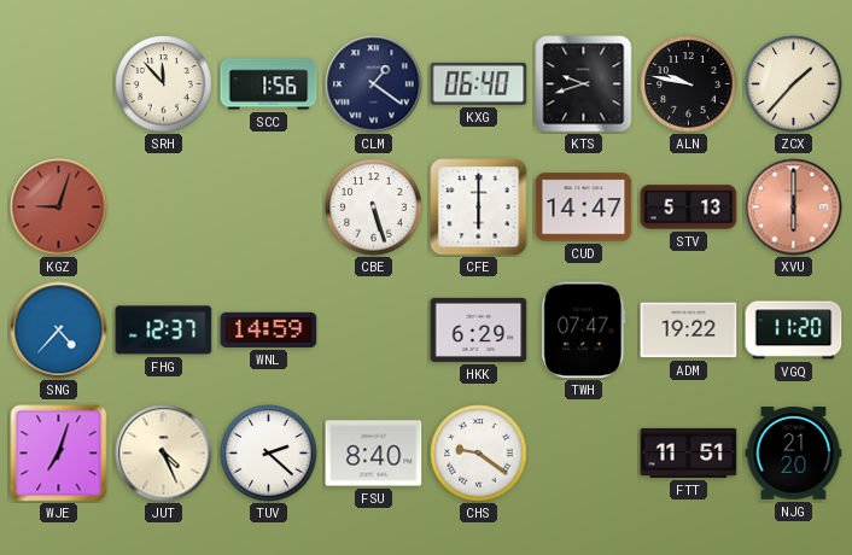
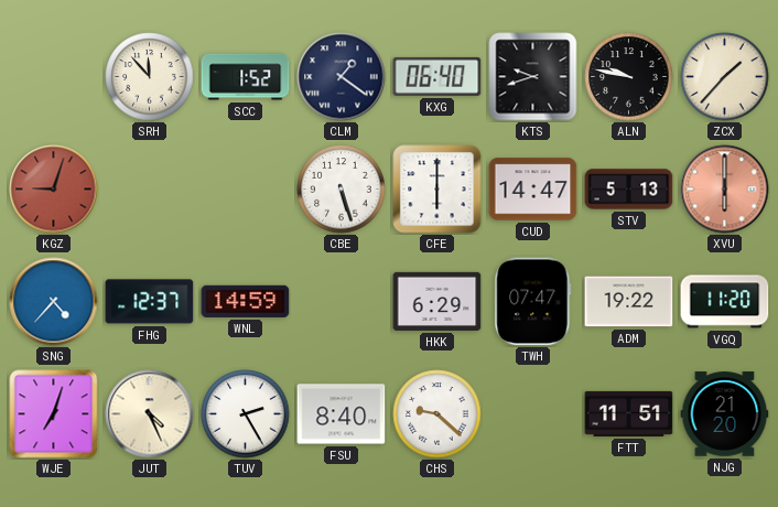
SCC: 1:56 -> 1:52
TUV: 2:22 -> 2:25
CHS: 9:21 -> 9:22
